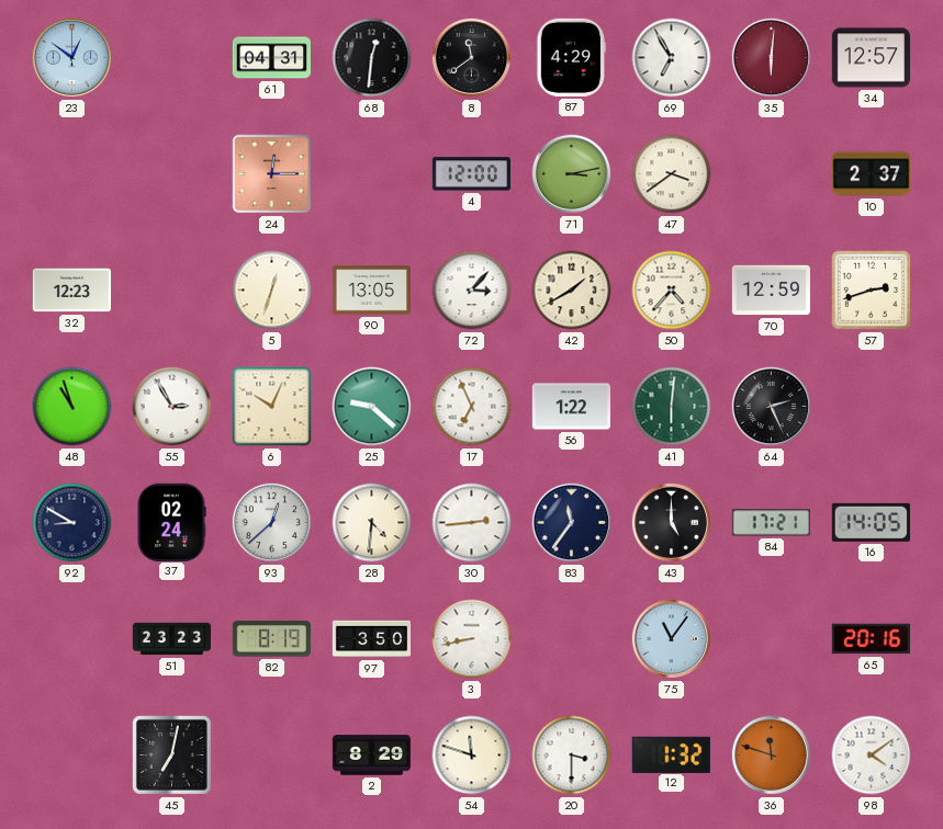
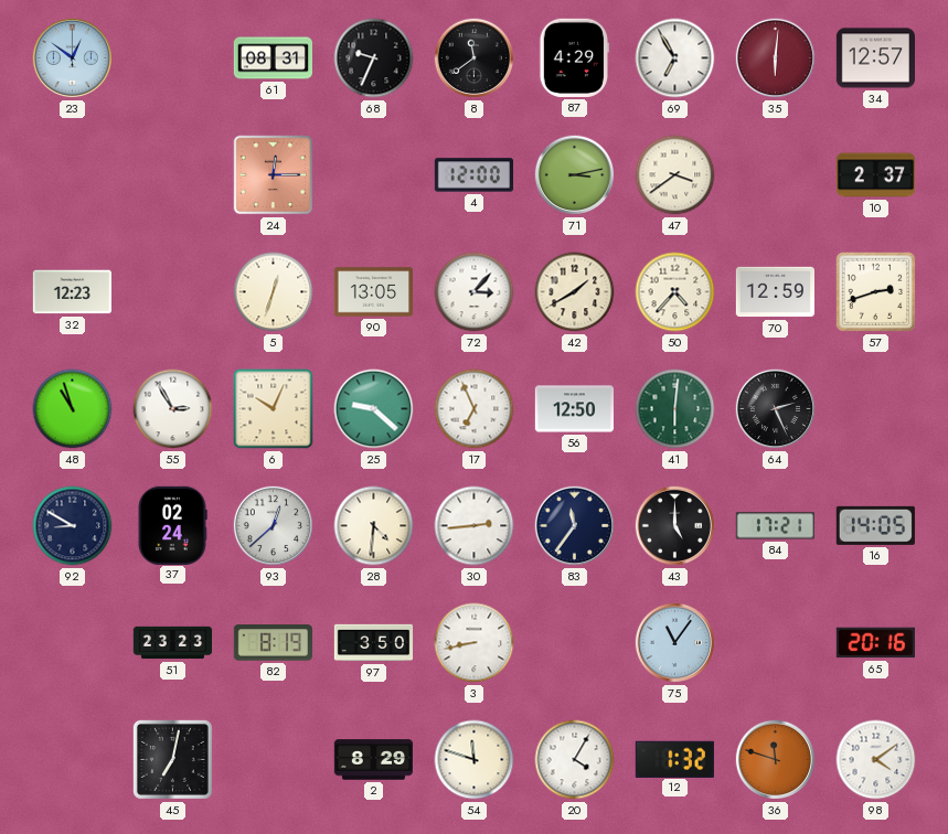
61: 04:31 -> 08:31
68: 12:31 -> 9:34
56: 1:22 -> 12:50
20: 3:30 -> 4:05
